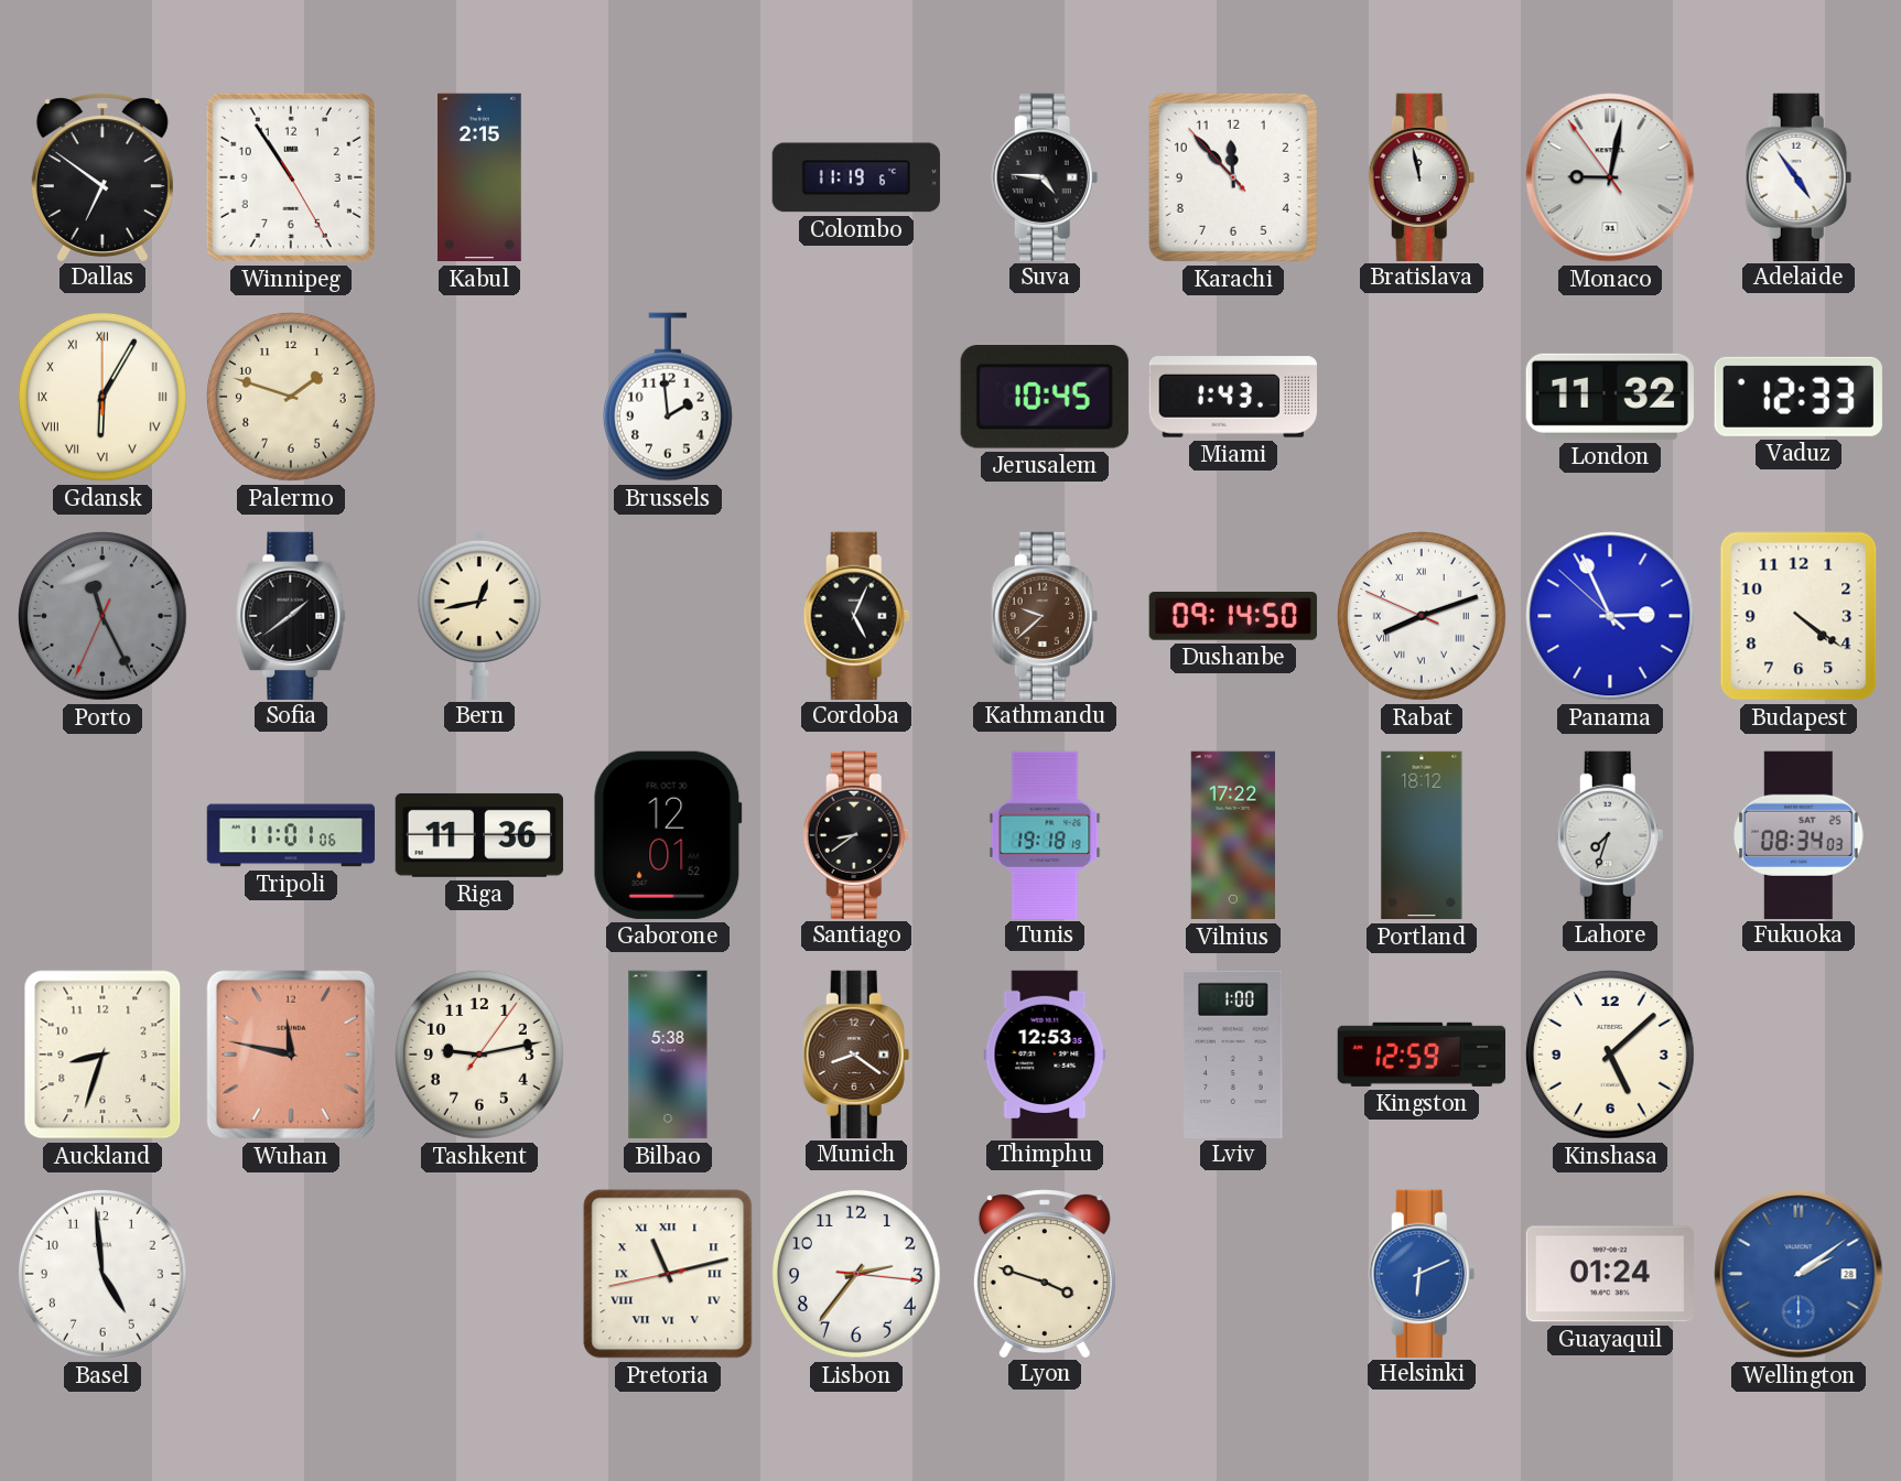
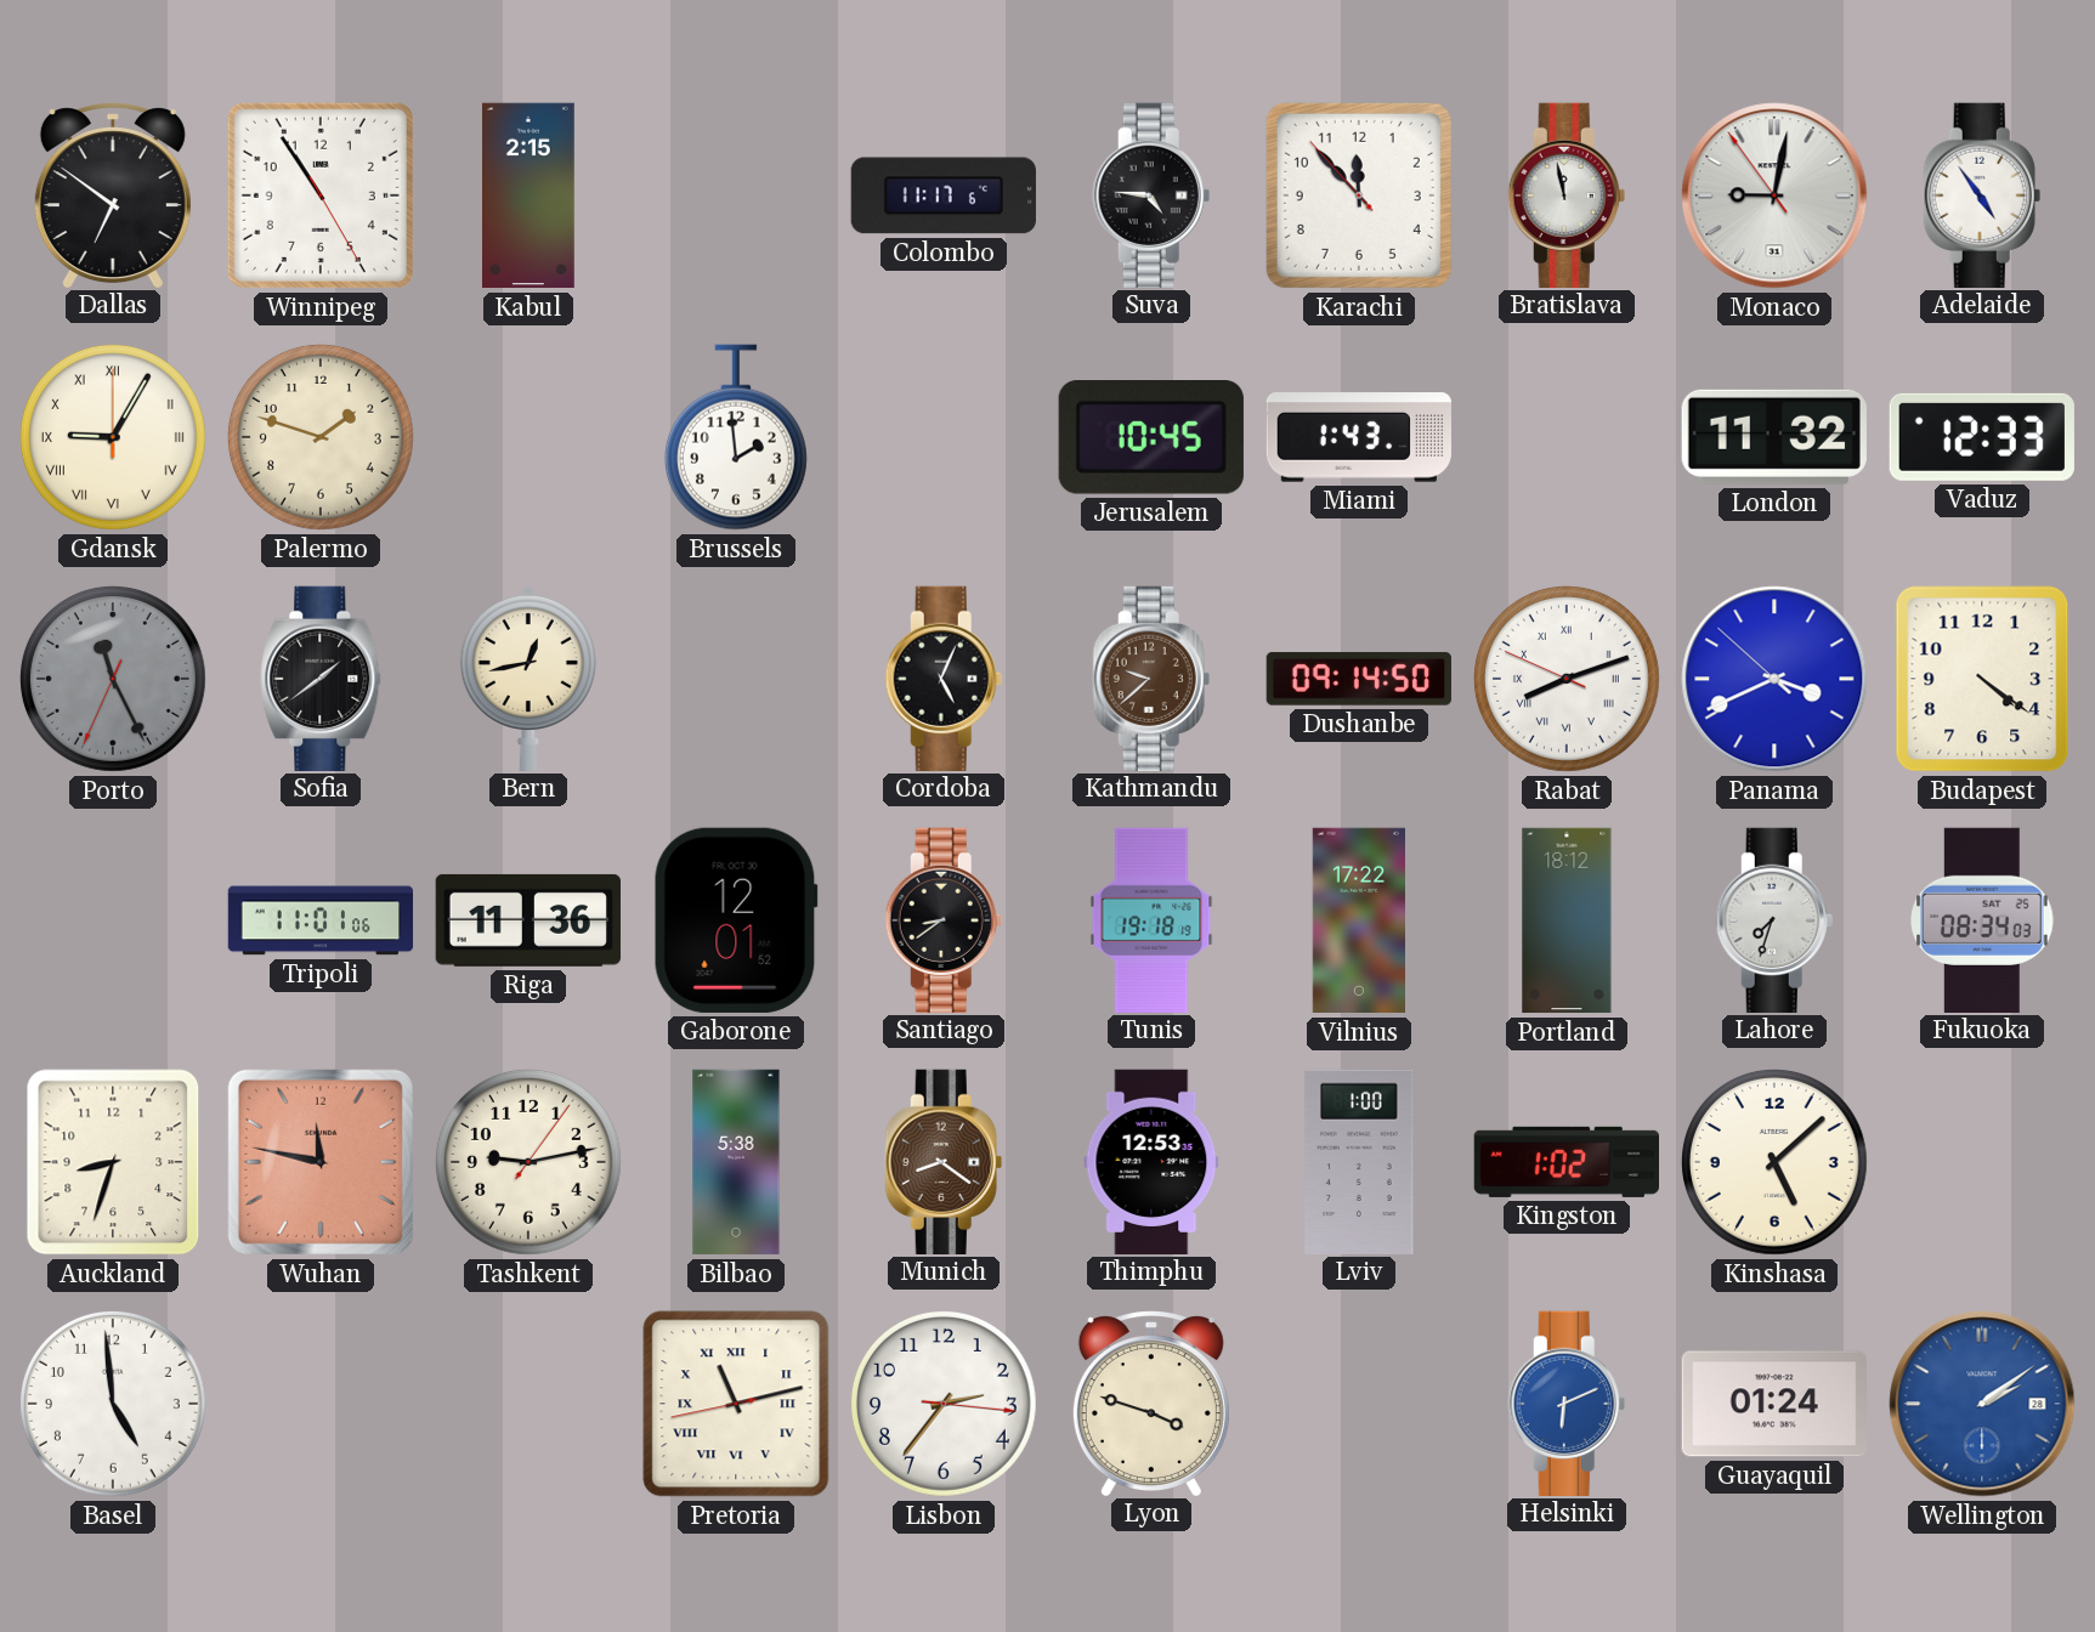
Colombo: 11:19 -> 11:17
Gdansk: 6:05 -> 9:05
Panama: 2:55 -> 3:40
Kingston: 12:59 -> 1:02
